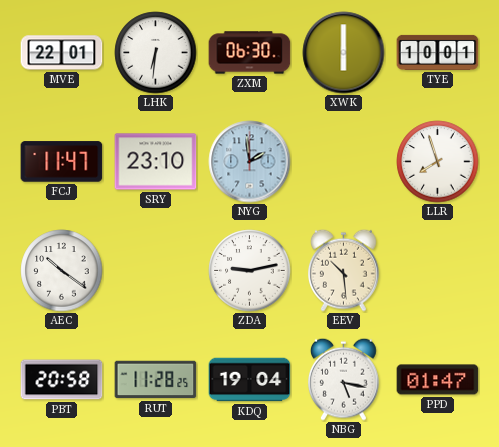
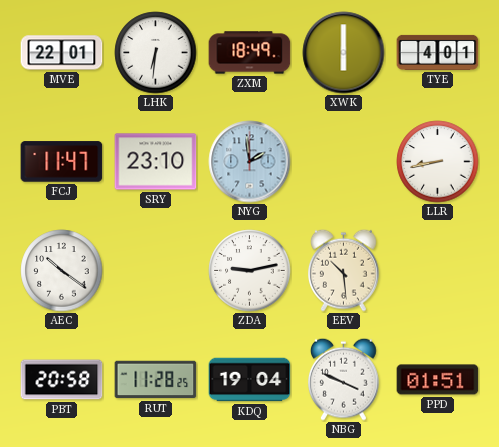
ZXM: 06:30 -> 18:49
TYE: 10:01 -> 4:01
LLR: 7:57 -> 8:43
NBG: 5:17 -> 3:49
PPD: 01:47 -> 01:51
